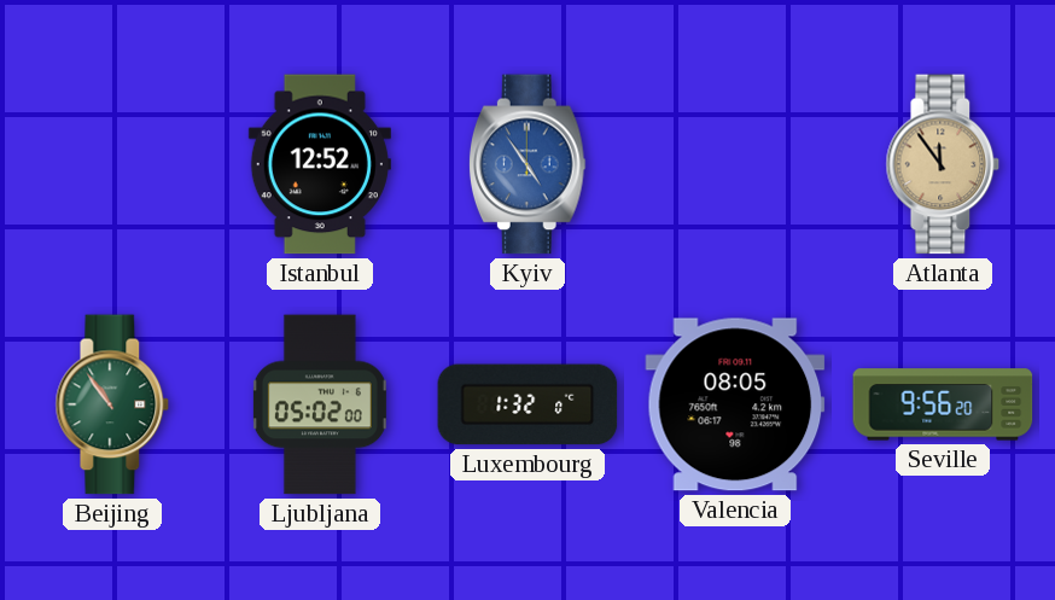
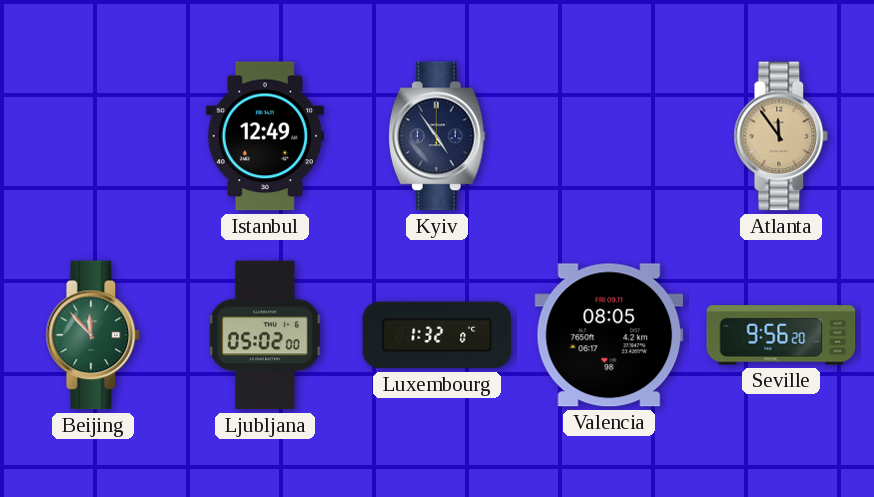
Istanbul: 12:52 -> 12:49
Kyiv dial: blue -> navy
Beijing: 10:54 -> 11:53
